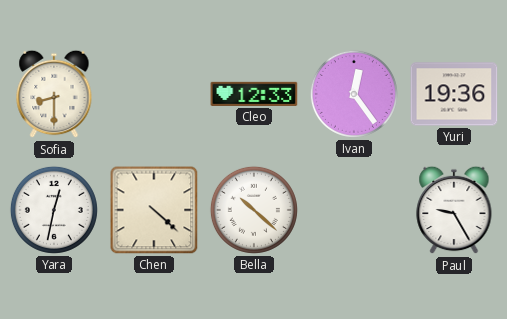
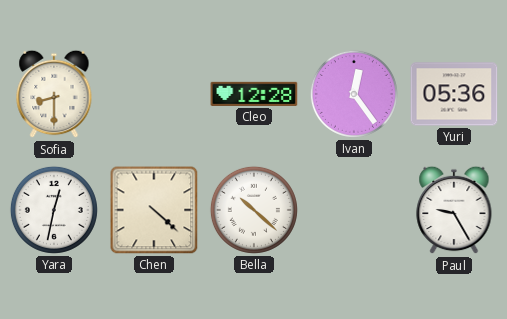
Cleo: 12:33 -> 12:28
Yuri: 19:36 -> 05:36
